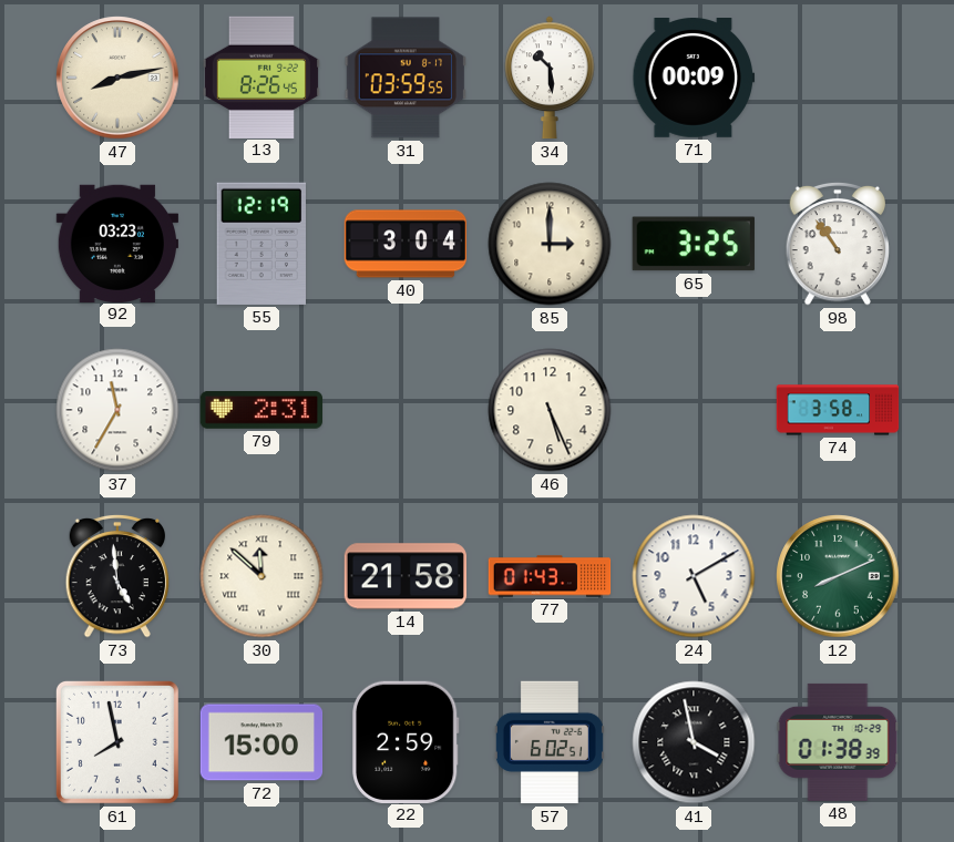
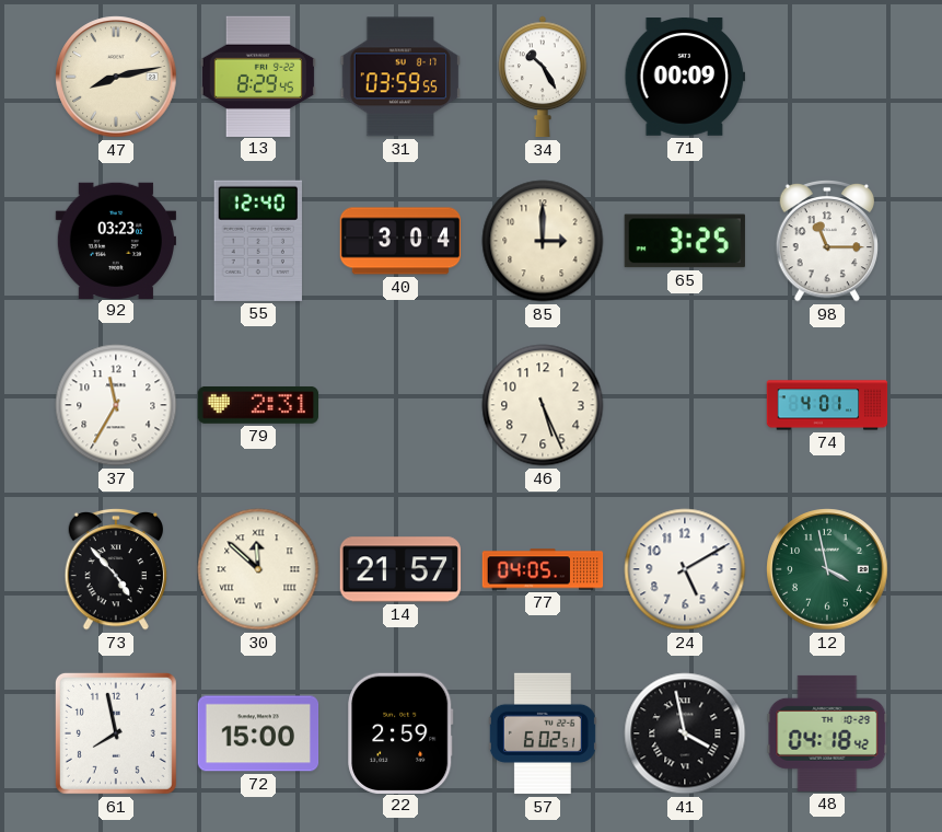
13: 8:26 -> 8:29
34: 10:29 -> 10:25
55: 12:19 -> 12:40
98: 10:54 -> 11:15
74: 3:58 -> 4:01
73: 4:59 -> 4:53
14: 21:58 -> 21:57
77: 01:43 -> 04:05
12: 8:11 -> 3:58
48: 01:38 -> 04:18
